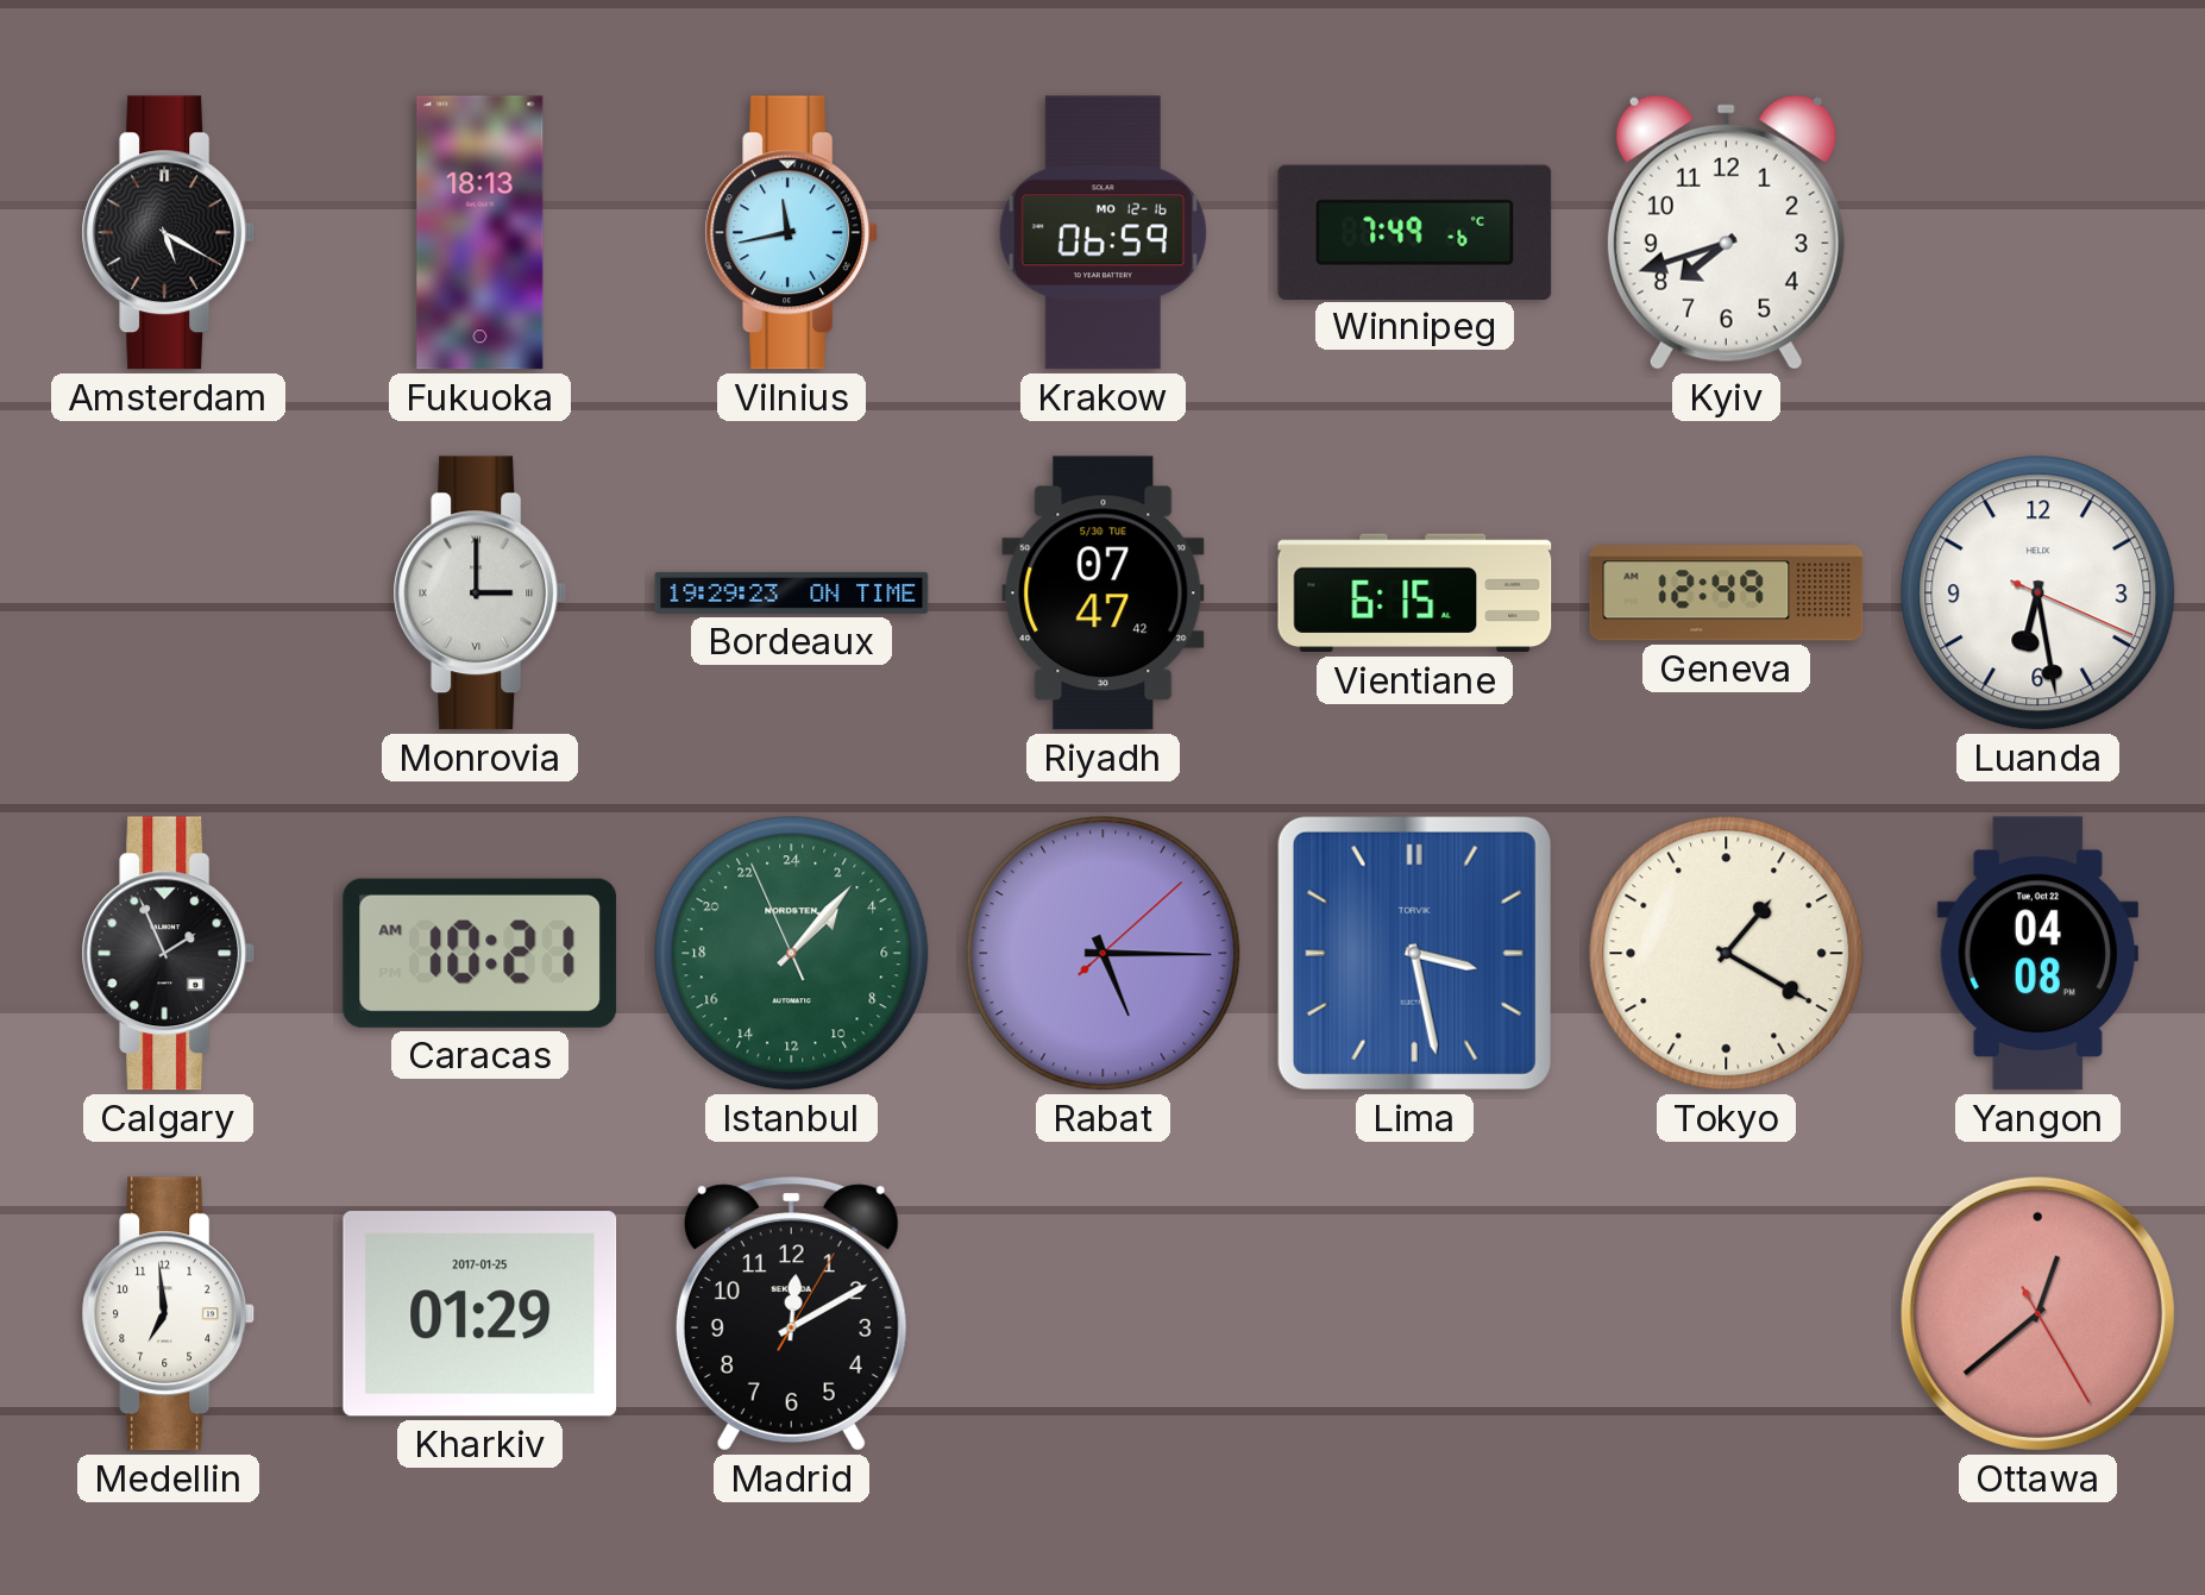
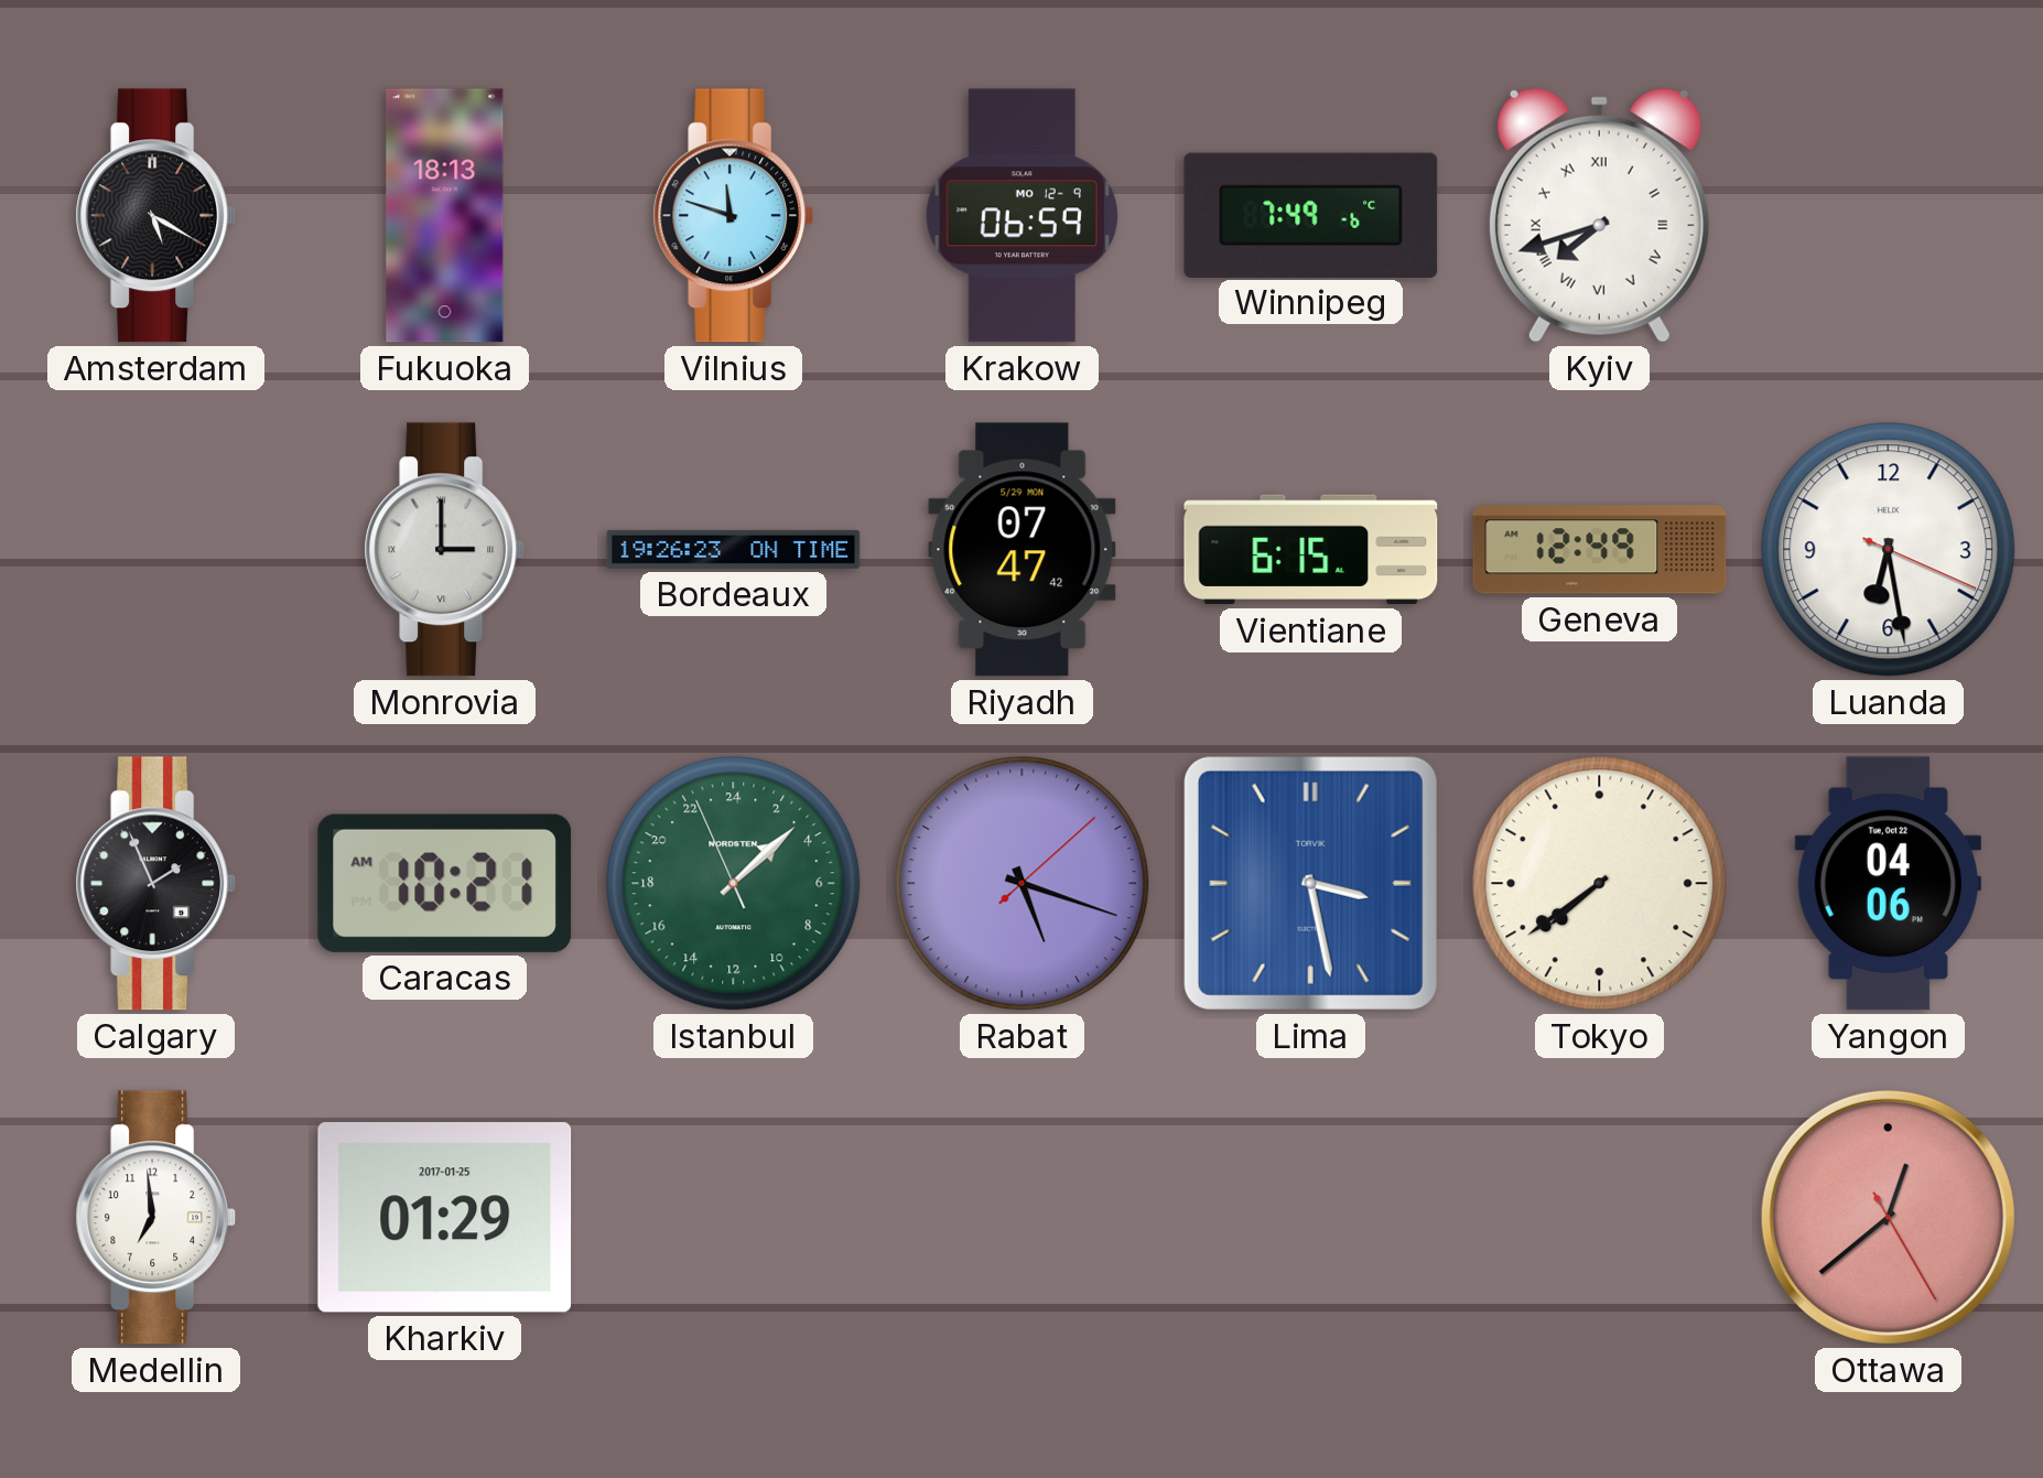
Vilnius: 11:43 -> 11:48
Krakow date: MO 12-16 -> MO 12-9
Kyiv numerals: Arabic -> Roman
Bordeaux: 19:29 -> 19:26
Riyadh date: 5/30 TUE -> 5/29 MON
Istanbul: 3:06 -> 3:07
Rabat: 5:15 -> 5:18
Tokyo: 1:20 -> 7:39
Yangon: 04:08 -> 04:06
Madrid: 12:10 -> none
